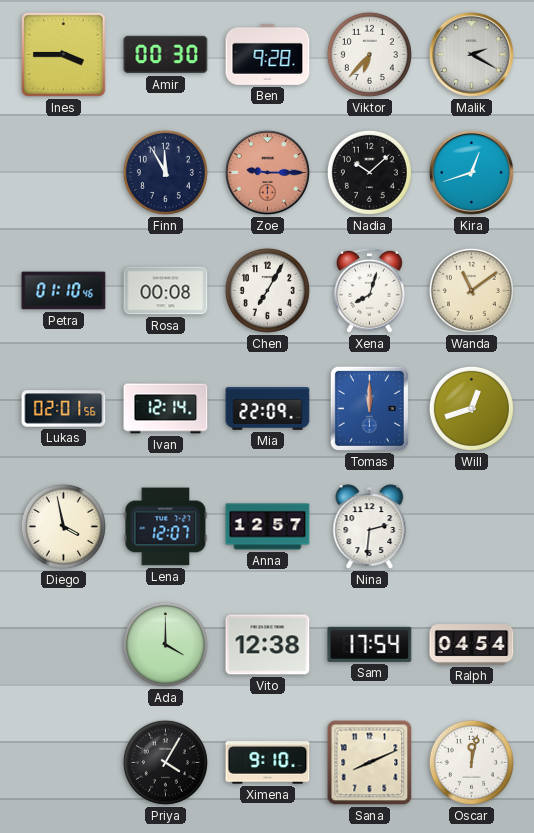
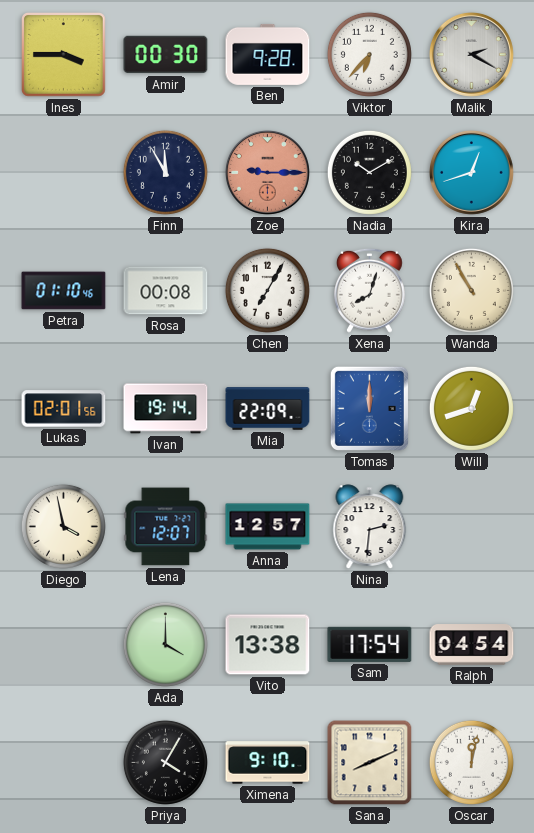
Nadia: 10:08 -> 10:10
Wanda: 11:09 -> 10:55
Ivan: 12:14 -> 19:14
Vito: 12:38 -> 13:38
